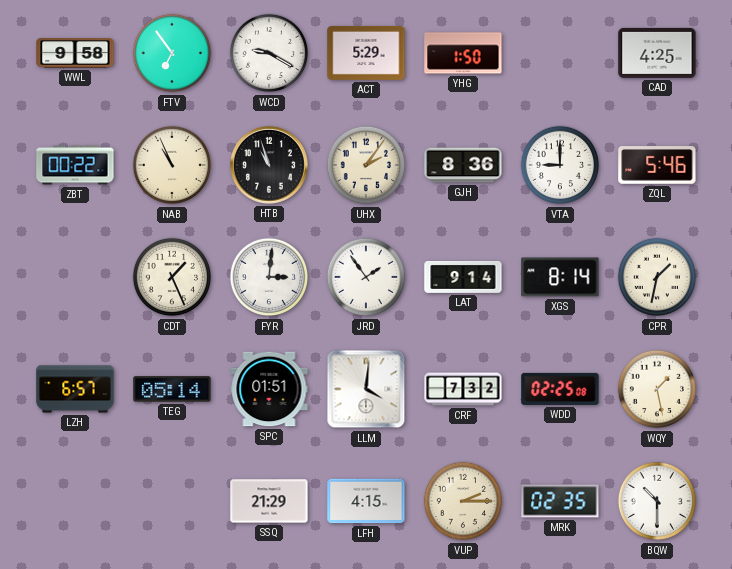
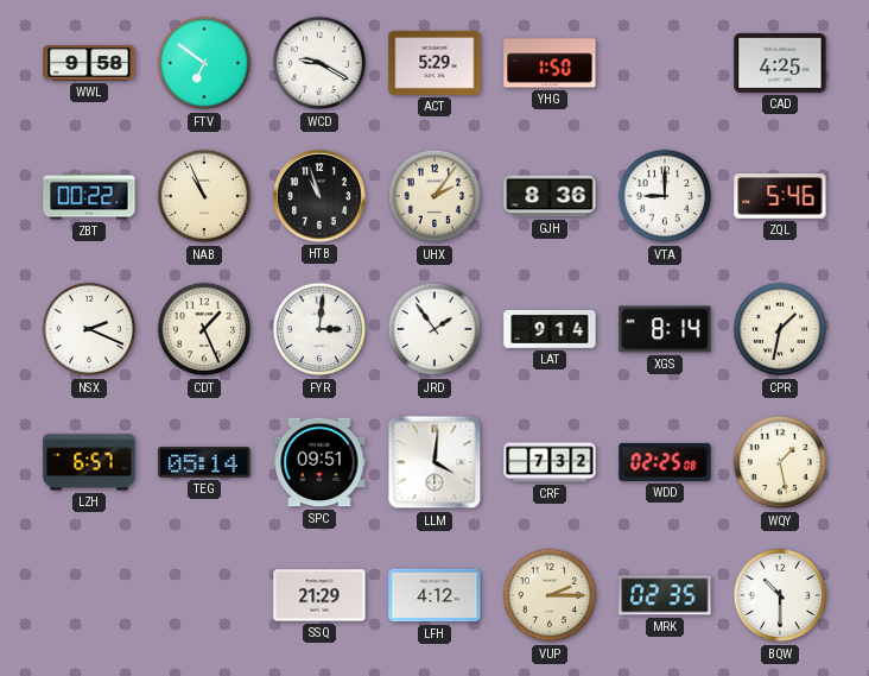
FTV: 6:54 -> 6:51
NSX: none -> 2:19
SPC: 01:51 -> 09:51
LFH: 4:15 -> 4:12
